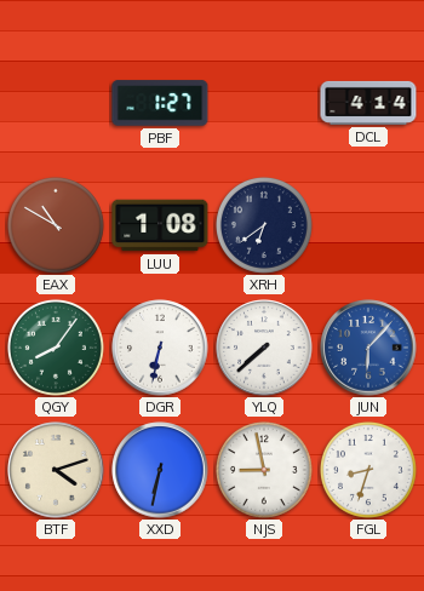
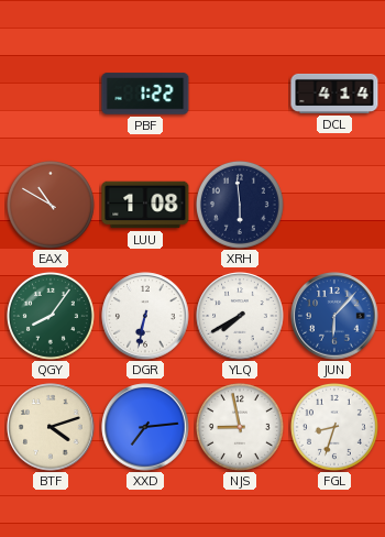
PBF: 1:27 -> 1:22
XRH: 6:39 -> 5:59
YLQ: 7:38 -> 7:40
XXD: 6:32 -> 7:14
